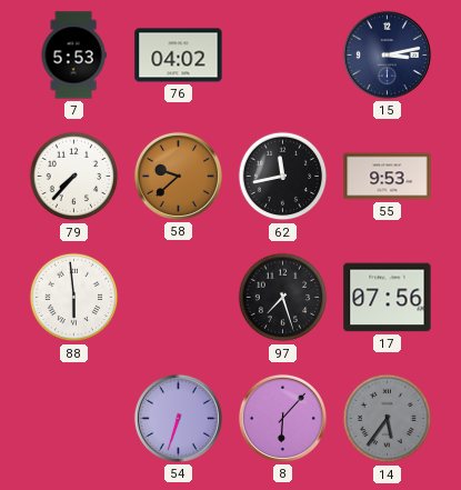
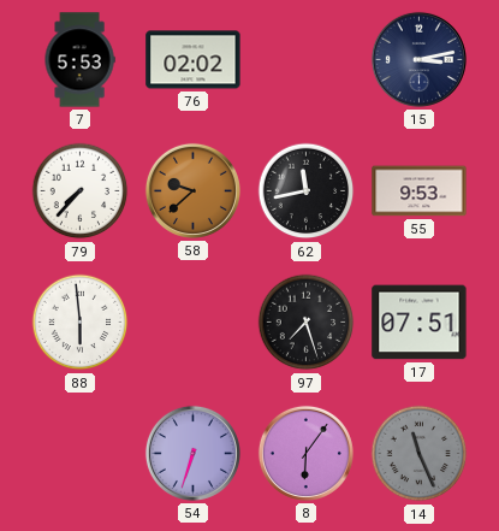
76: 04:02 -> 02:02
17: 07:56 -> 07:51
8: 6:07 -> 6:06
14: 5:36 -> 11:26
